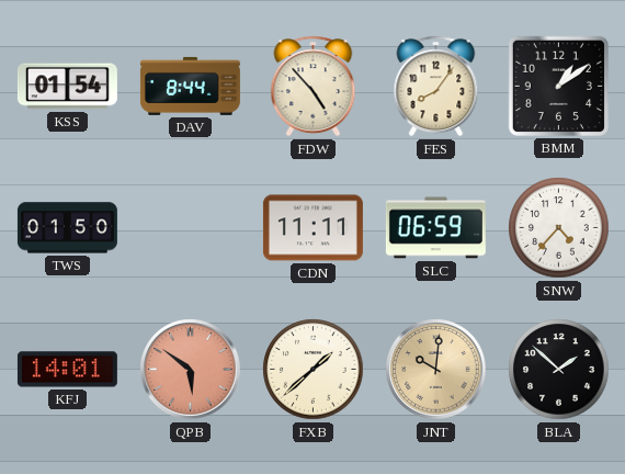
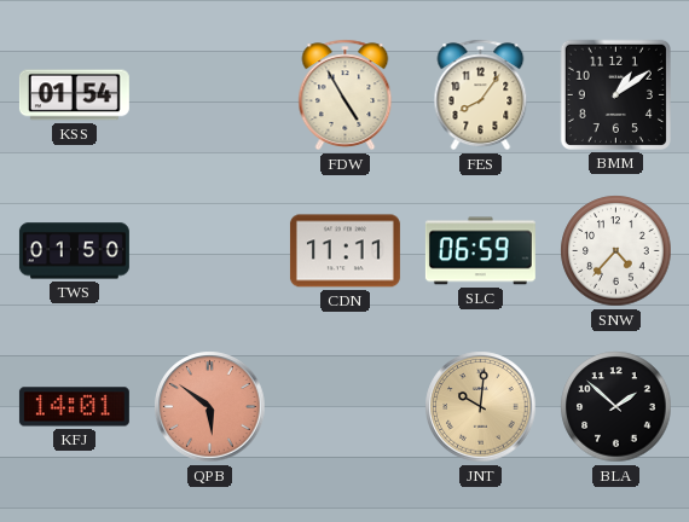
DAV: 8:44 -> none
FDW: 4:53 -> 4:55
FXB: 1:38 -> none
